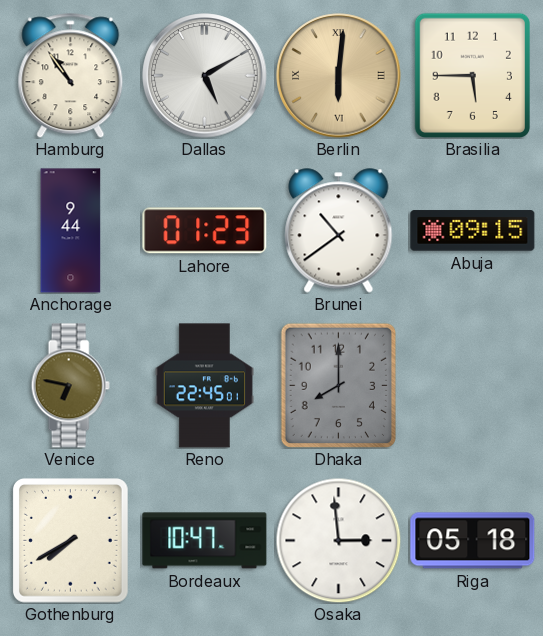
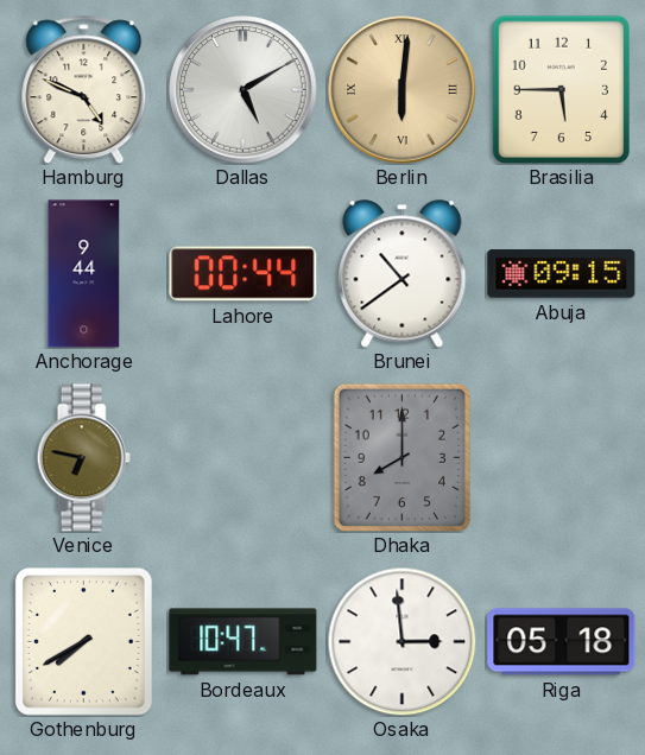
Hamburg: 10:54 -> 4:49
Lahore: 01:23 -> 00:44
Reno: 22:45 -> none
